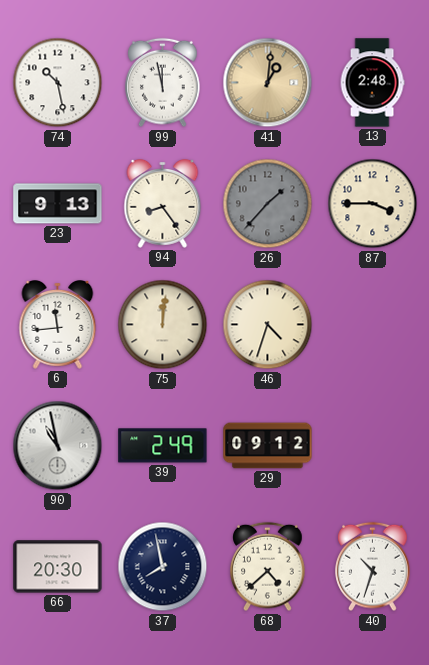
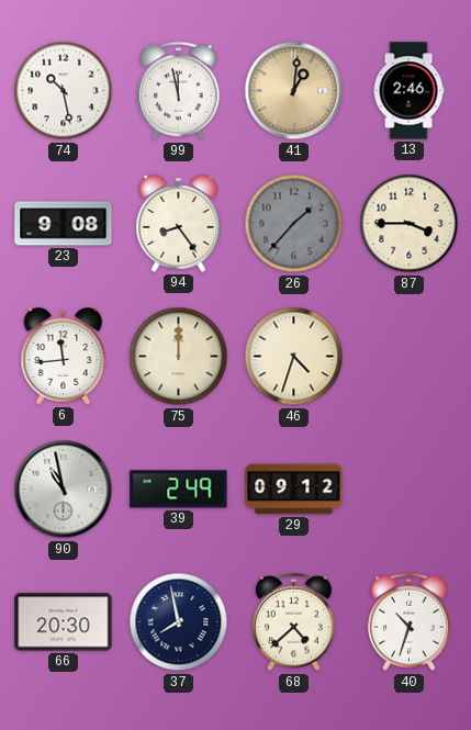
13: 2:48 -> 2:46
23: 9:13 -> 9:08
75: 12:01 -> 12:00
